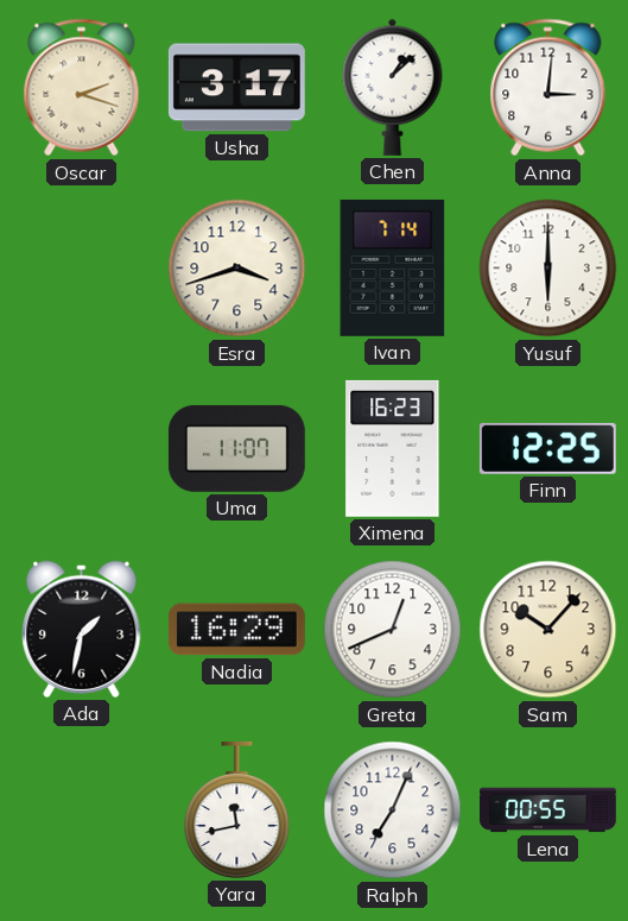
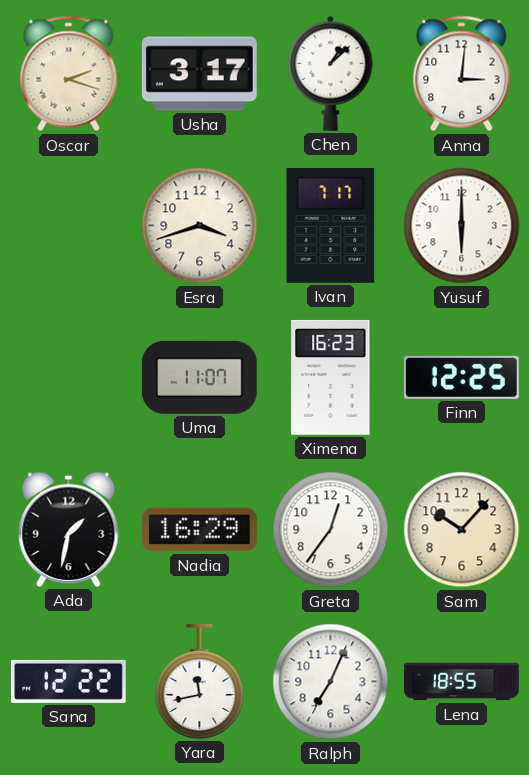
Ivan: 7:14 -> 7:17
Greta: 12:41 -> 12:36
Sana: none -> 12:22
Lena: 00:55 -> 18:55
